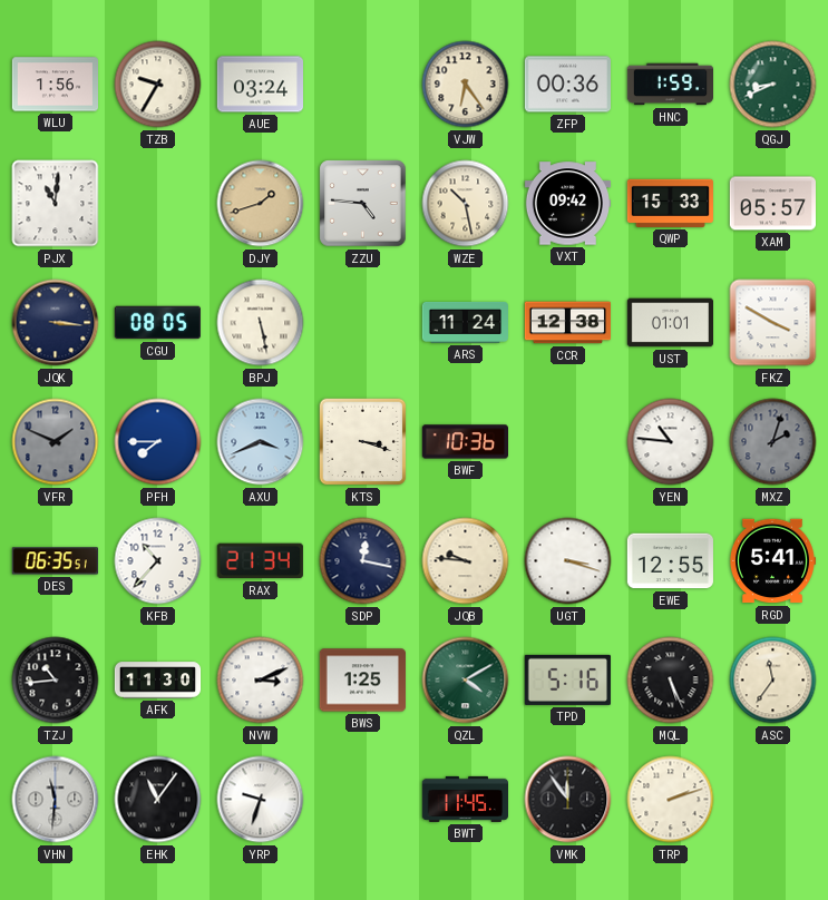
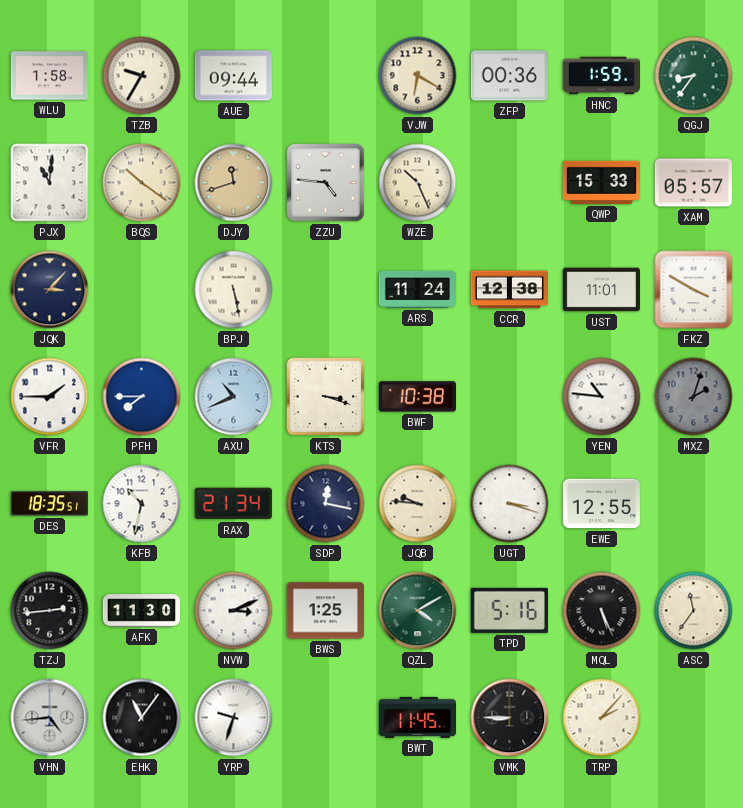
WLU: 1:56 -> 1:58
AUE: 03:24 -> 09:44
VJW: 6:24 -> 6:20
QGJ: 8:41 -> 8:36
BQS: none -> 10:21
DJY: 1:42 -> 11:42
WZE: 10:28 -> 10:26
VXT: 09:42 -> none
JQK: 3:16 -> 3:07
CGU: 08:05 -> none
UST: 01:01 -> 11:01
VFR: 1:49 -> 1:45
VFR dial: grey -> white
AXU: 3:41 -> 10:41
BWF: 10:36 -> 10:38
DES: 06:35 -> 18:35
KFB: 10:37 -> 10:32
RGD: 5:41 -> none
TZJ: 10:44 -> 2:44
VHN: 11:31 -> 4:44
VMK: 11:54 -> 8:45
TRP: 2:12 -> 2:07
